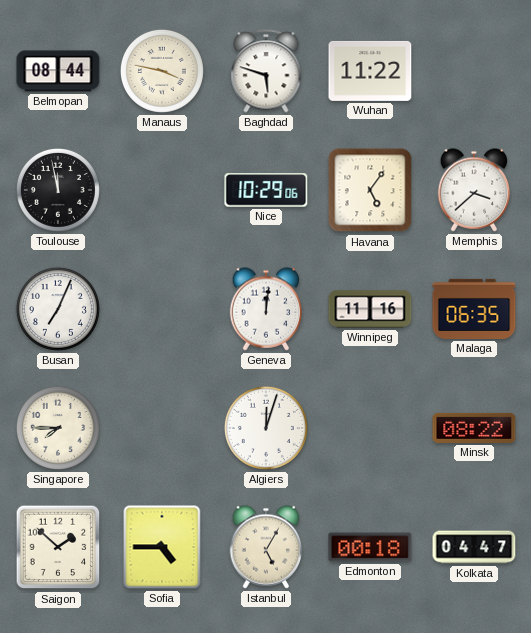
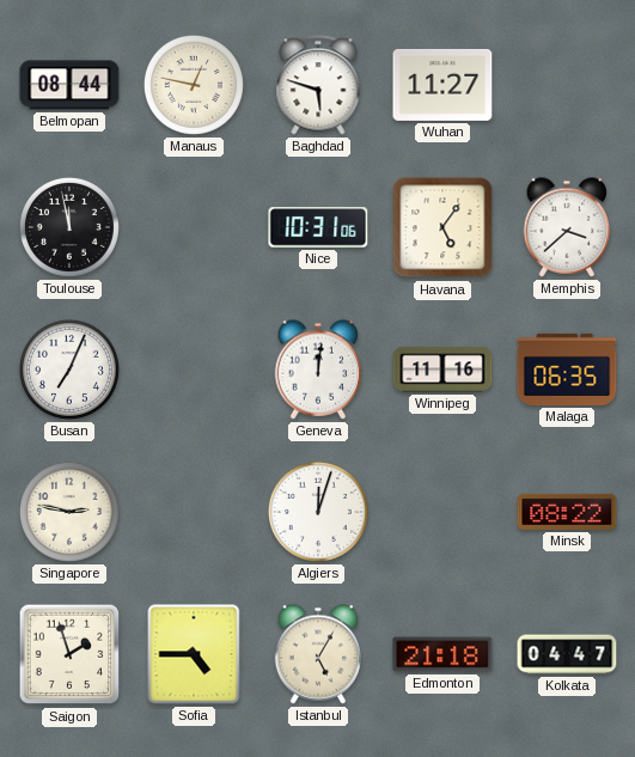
Manaus: 3:47 -> 12:47
Wuhan: 11:22 -> 11:27
Nice: 10:29 -> 10:31
Singapore: 7:45 -> 2:47
Saigon: 1:52 -> 1:57
Edmonton: 00:18 -> 21:18
